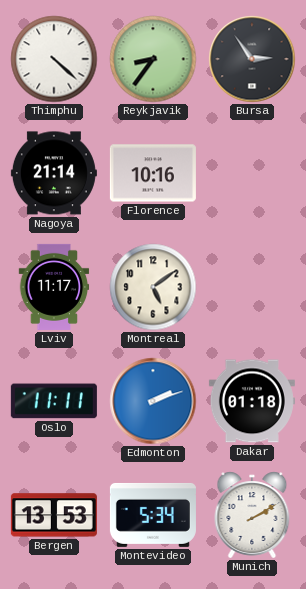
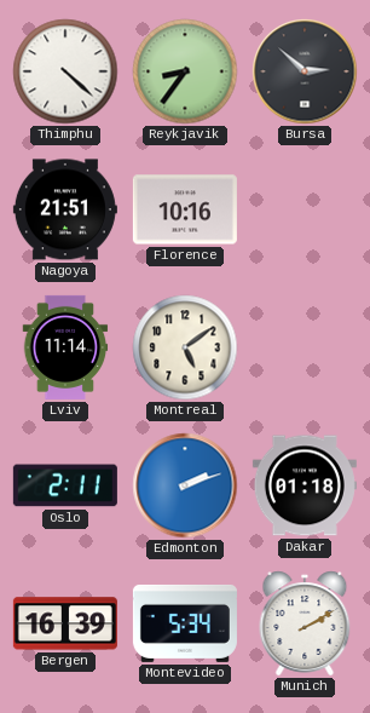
Bursa: 2:54 -> 2:52
Nagoya: 21:14 -> 21:51
Lviv: 11:17 -> 11:14
Oslo: 11:11 -> 2:11
Bergen: 13:53 -> 16:39
